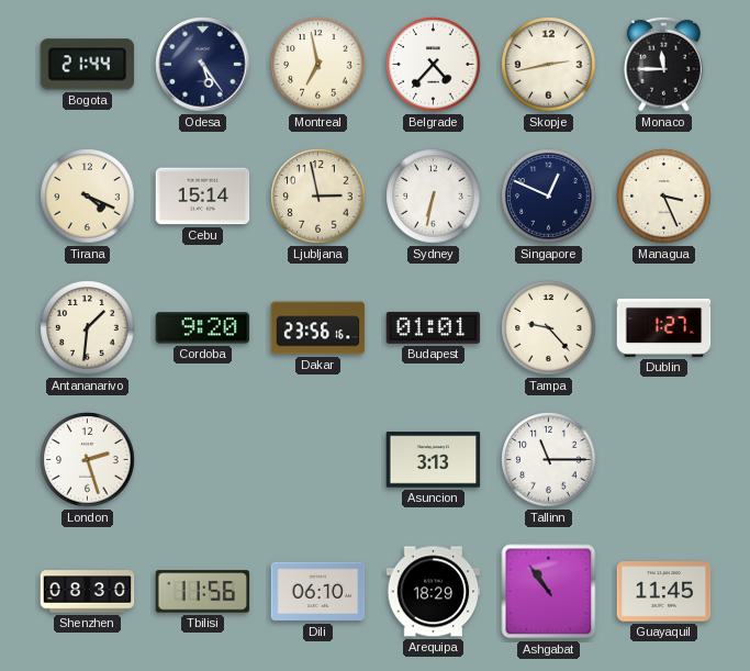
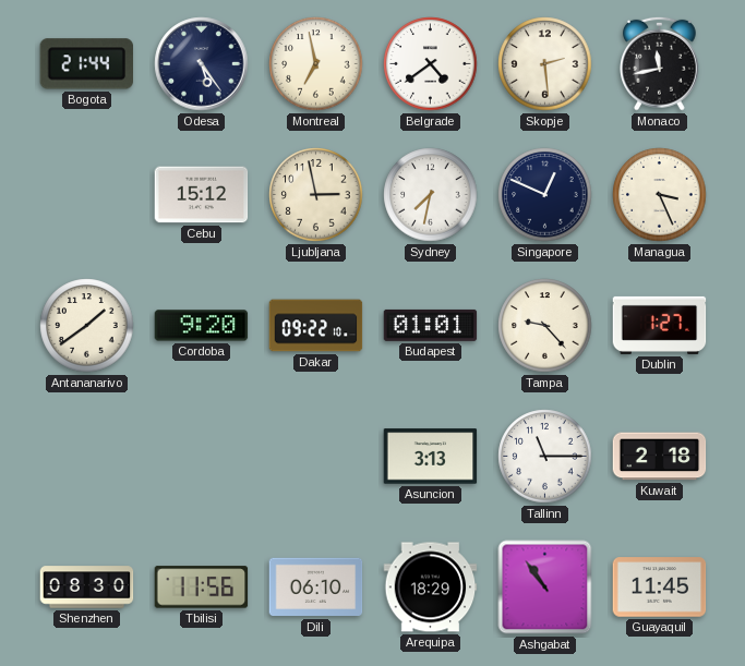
Belgrade: 4:37 -> 4:39
Skopje: 2:43 -> 2:29
Monaco: 11:45 -> 11:43
Tirana: 4:19 -> none
Cebu: 15:14 -> 15:12
Sydney: 6:32 -> 7:32
Antananarivo: 1:31 -> 1:39
Dakar: 23:56 -> 09:22
London: 2:27 -> none
Kuwait: none -> 2:18
